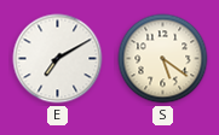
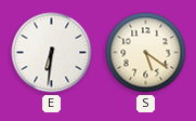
E: 7:10 -> 6:31
